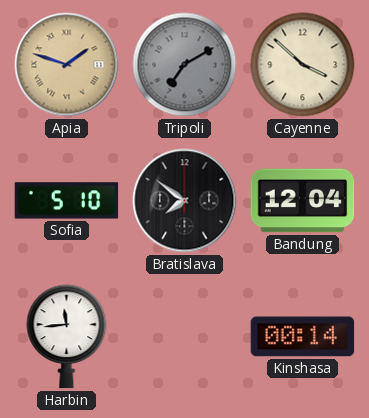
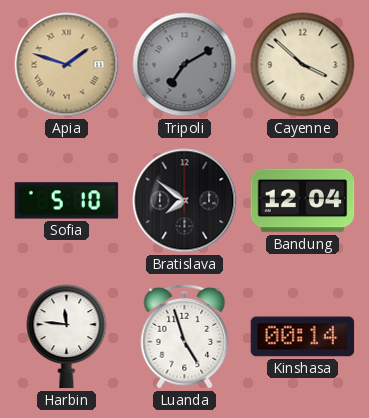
Harbin: 11:44 -> 11:46
Luanda: none -> 4:57
